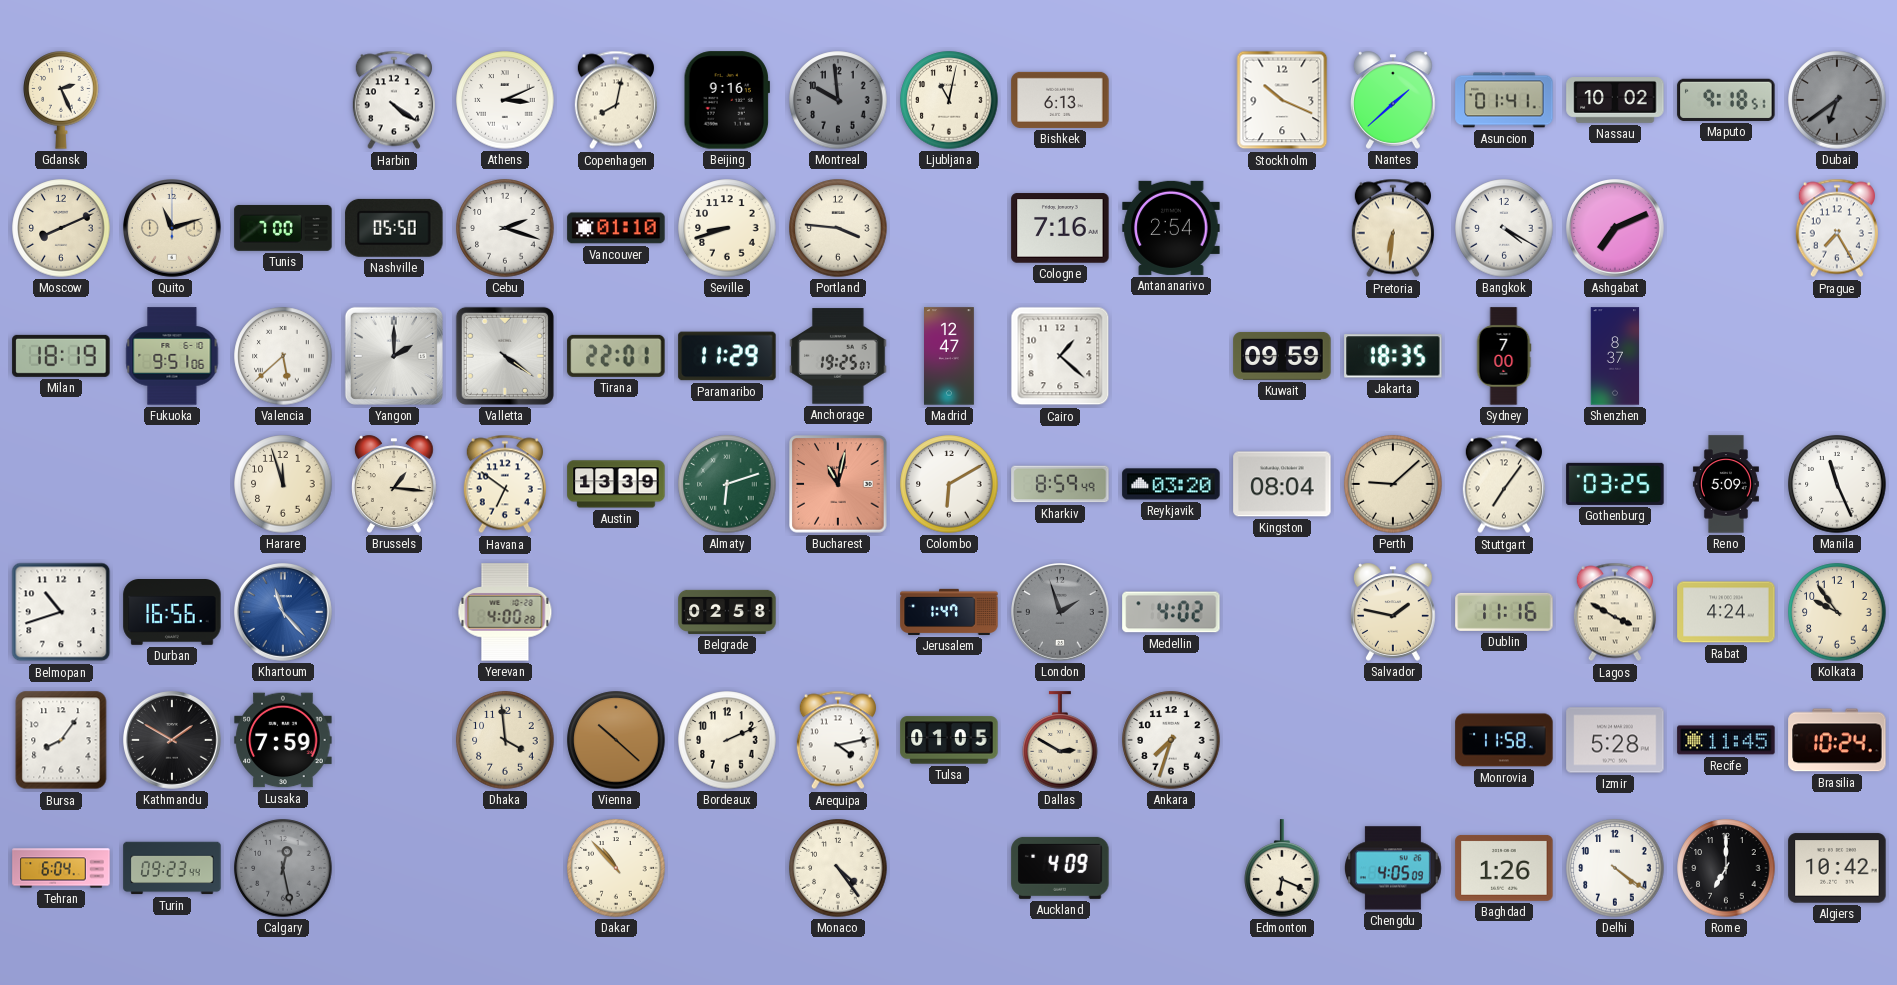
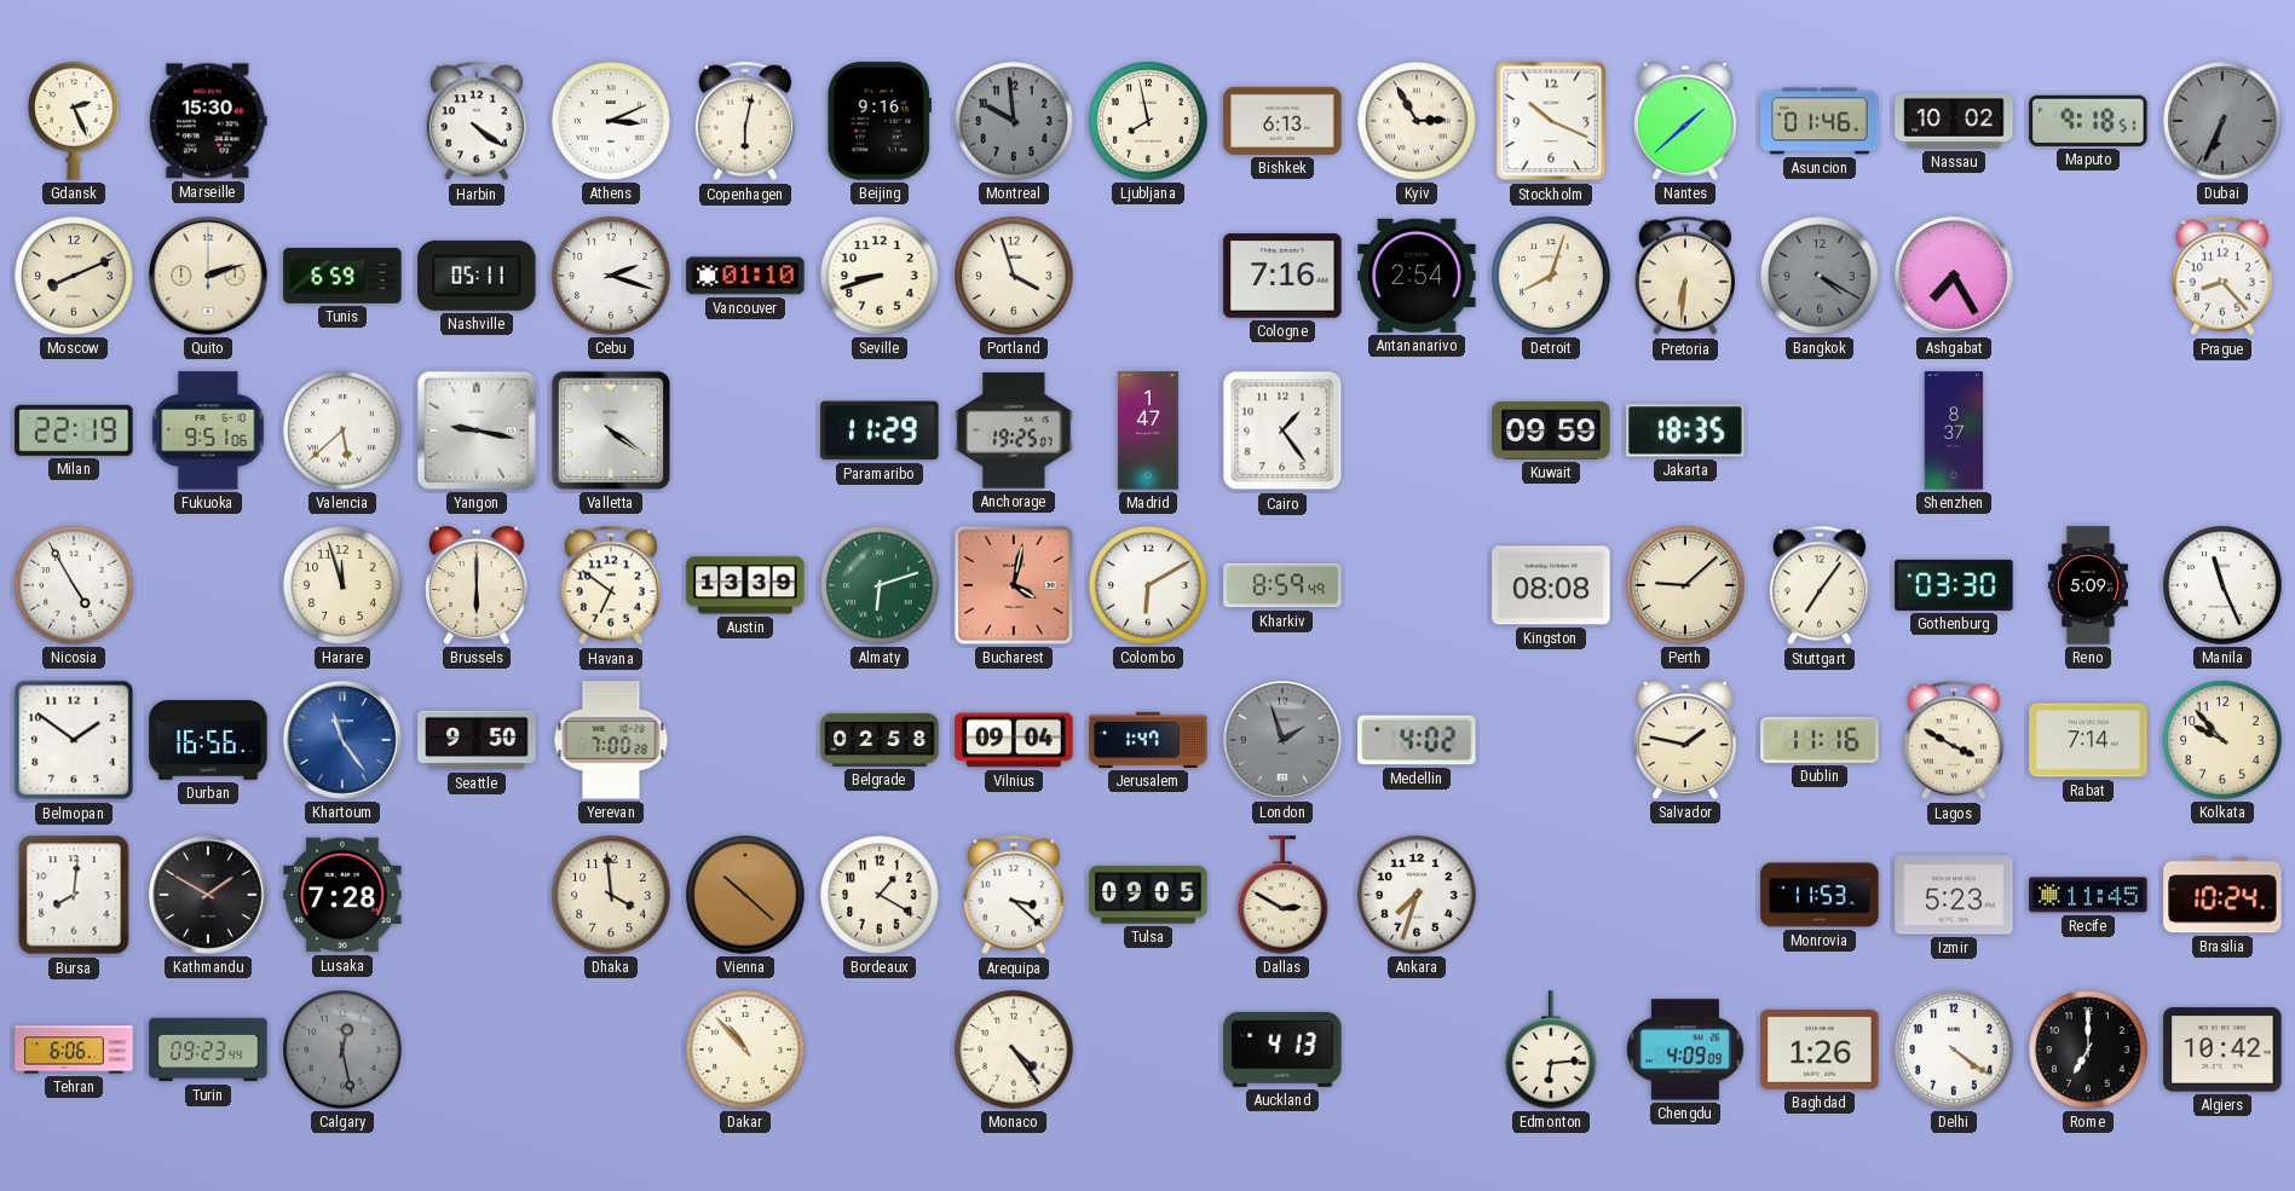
Marseille: none -> 15:30
Copenhagen: 8:02 -> 6:02
Ljubljana: 11:02 -> 7:58
Kyiv: none -> 2:55
Asuncion: 01:41 -> 01:46
Dubai: 6:39 -> 6:34
Quito: 11:12 -> 2:12
Tunis: 7:00 -> 6:59
Nashville: 05:50 -> 05:11
Portland: 3:46 -> 3:57
Detroit: none -> 8:03
Bangkok dial: white -> grey
Ashgabat: 7:11 -> 7:25
Prague: 7:25 -> 8:23
Milan: 18:19 -> 22:19
Yangon: 2:00 -> 9:17
Tirana: 22:01 -> none
Madrid: 12:47 -> 1:47
Cairo: 1:22 -> 1:24
Sydney: 7:00 -> none
Nicosia: none -> 4:55
Brussels: 1:16 -> 6:00
Bucharest: 11:02 -> 4:02
Reykjavik: 03:20 -> none
Kingston: 08:04 -> 08:08
Gothenburg: 03:25 -> 03:30
Belmopan: 10:42 -> 1:51
Khartoum: 11:23 -> 11:24
Seattle: none -> 9:50
Yerevan: 4:00 -> 7:00
Vilnius: none -> 09:04
Rabat: 4:24 -> 7:14
Kolkata: 9:54 -> 9:53
Bursa: 8:06 -> 8:01
Lusaka: 7:59 -> 7:28
Bordeaux: 2:11 -> 1:20
Arequipa: 4:13 -> 3:22
Tulsa: 01:05 -> 09:05
Monrovia: 11:58 -> 11:53
Izmir: 5:28 -> 5:23
Tehran: 6:04 -> 6:06
Auckland: 4:09 -> 4:13
Edmonton: 6:19 -> 6:14
Chengdu: 4:05 -> 4:09
